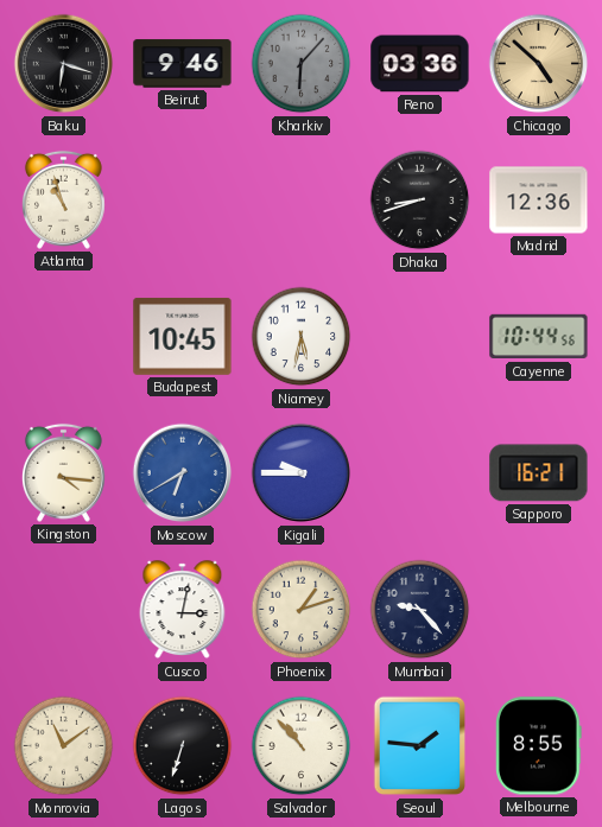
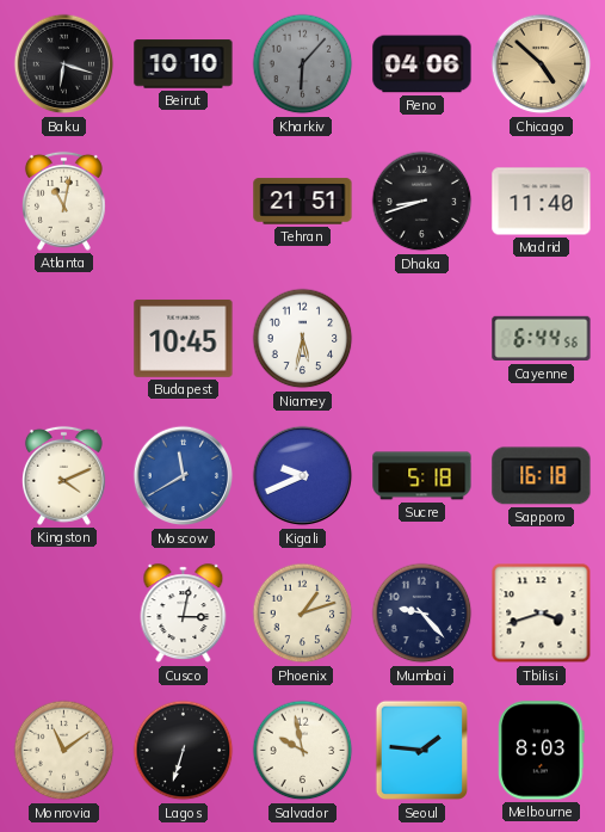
Beirut: 9:46 -> 10:10
Reno: 03:36 -> 04:06
Atlanta: 10:57 -> 11:02
Tehran: none -> 21:51
Madrid: 12:36 -> 11:40
Cayenne: 10:44 -> 6:44
Kingston: 4:16 -> 4:11
Moscow: 6:40 -> 11:40
Kigali: 9:45 -> 9:41
Sucre: none -> 5:18
Sapporo: 16:21 -> 16:18
Tbilisi: none -> 3:42
Salvador: 10:53 -> 9:58
Melbourne: 8:55 -> 8:03
